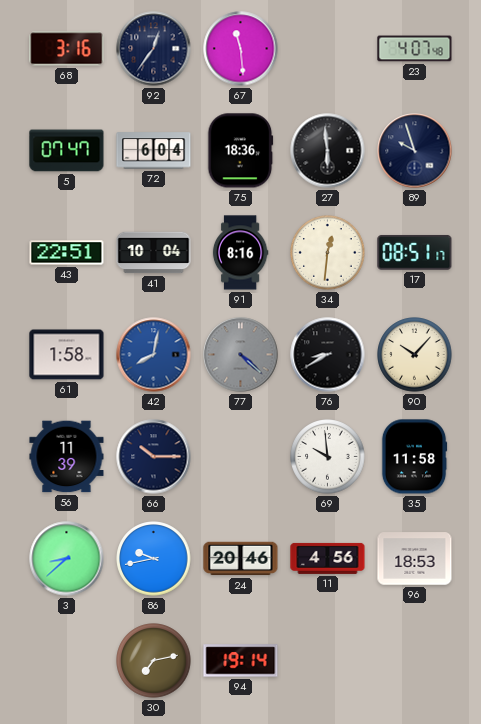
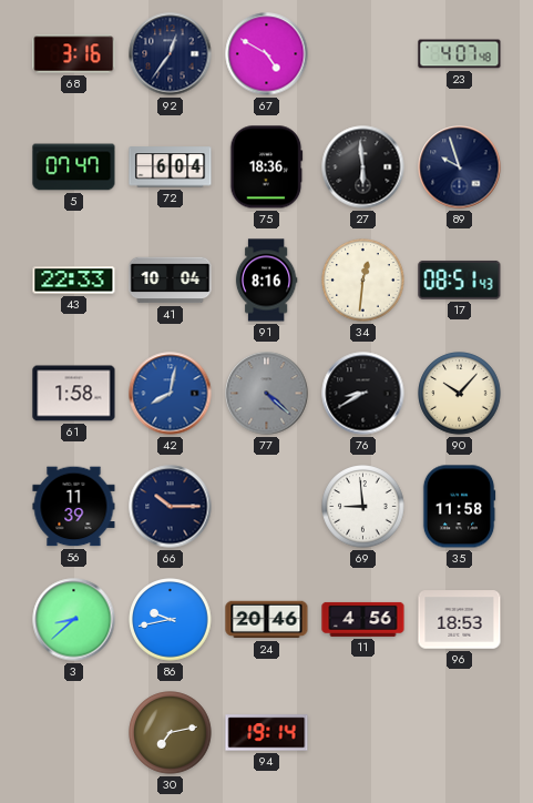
67: 11:29 -> 4:50
43: 22:51 -> 22:33
17: 08:51:17 -> 08:51:43
69: 9:59 -> 8:59
